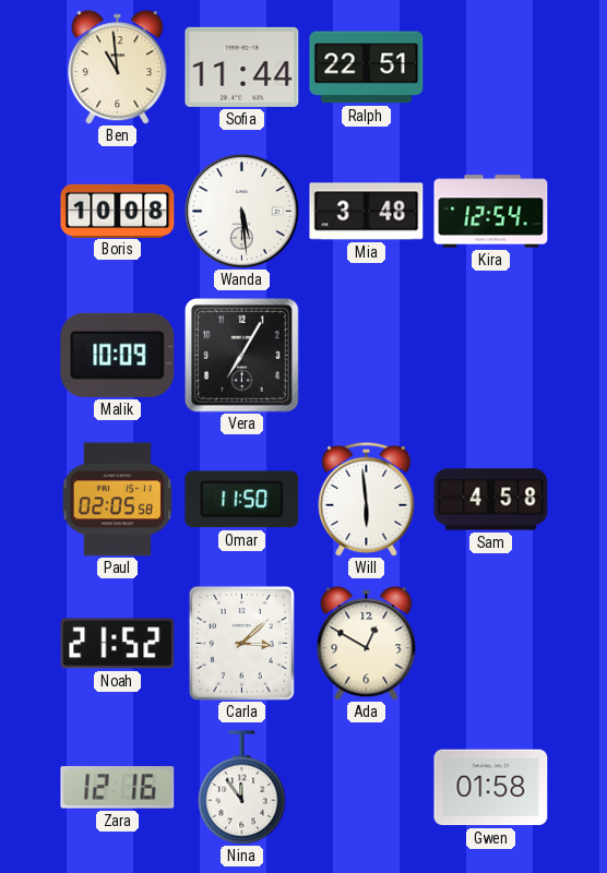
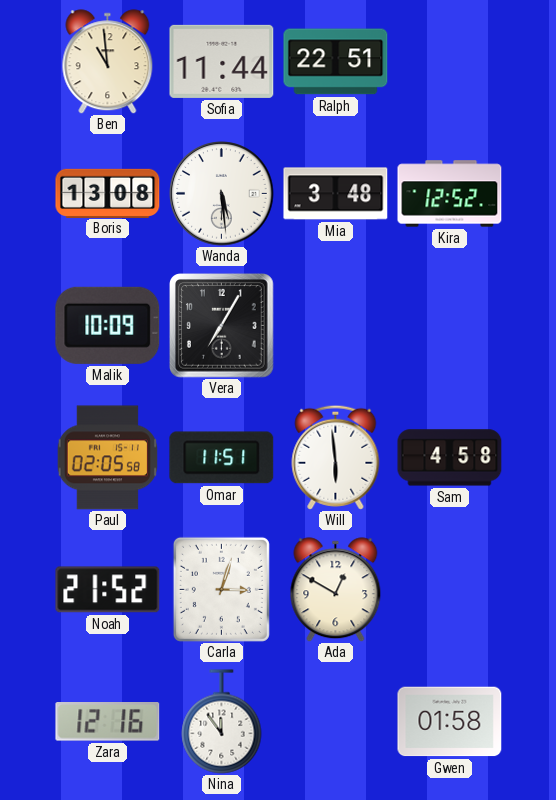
Boris: 10:08 -> 13:08
Kira: 12:54 -> 12:52
Omar: 11:50 -> 11:51
Carla: 3:08 -> 3:03
